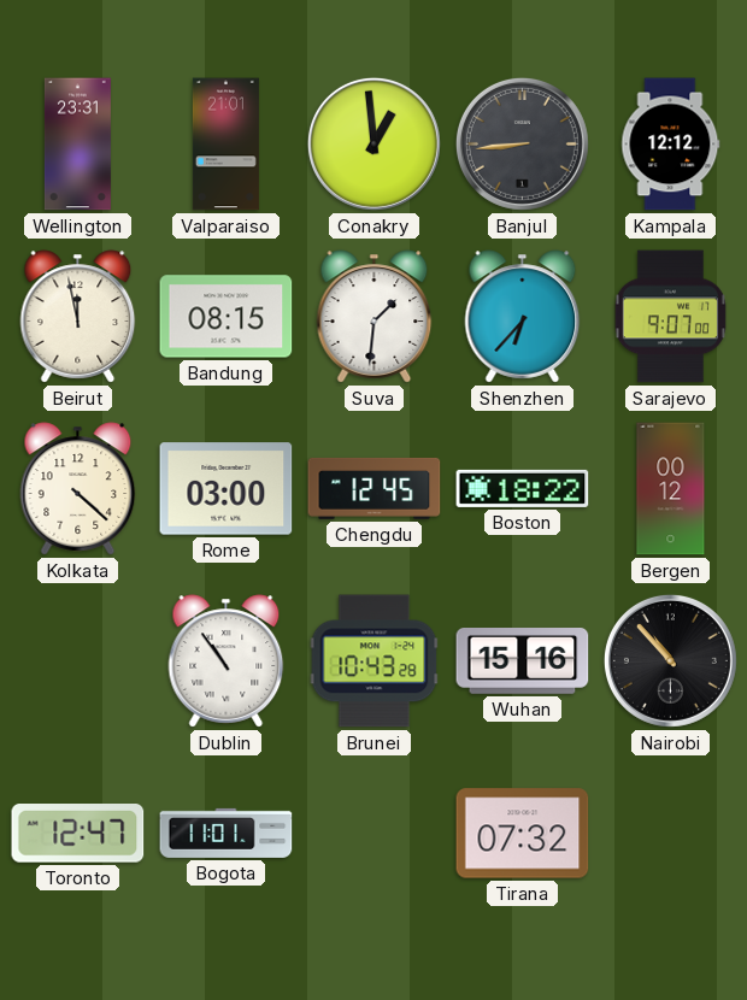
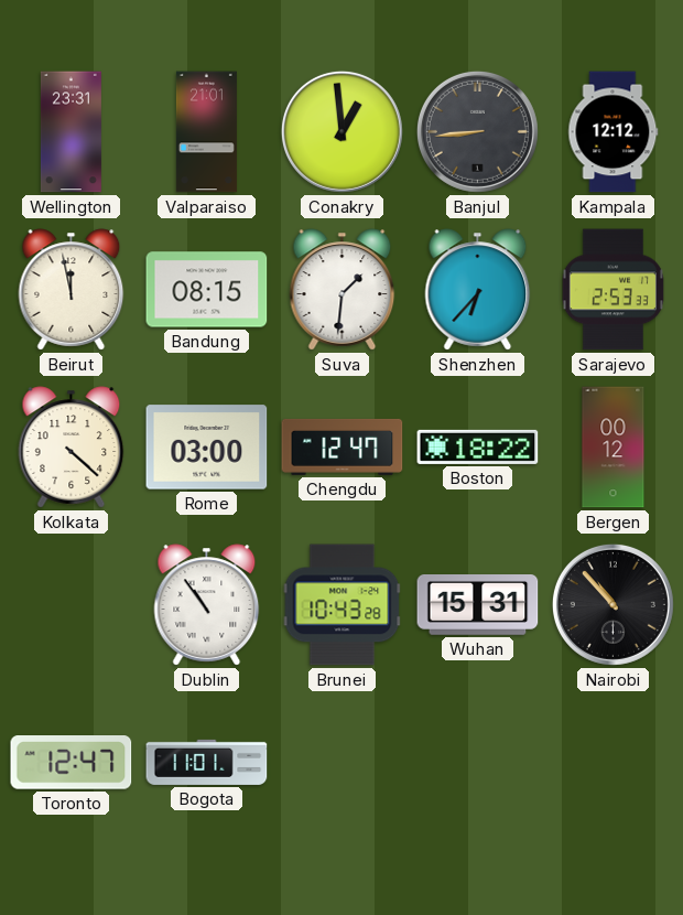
Sarajevo: 9:07 -> 2:53
Chengdu: 12:45 -> 12:47
Wuhan: 15:16 -> 15:31
Tirana: 07:32 -> none
